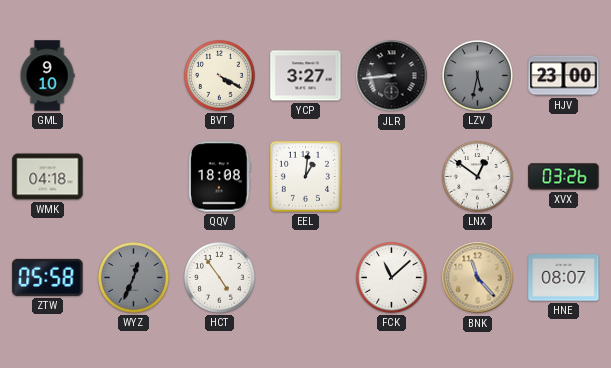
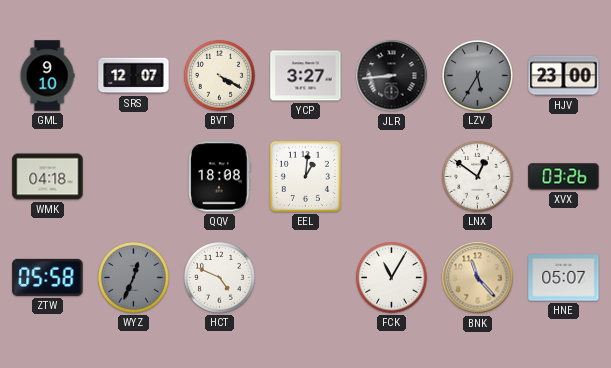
SRS: none -> 12:07
LZV: 5:32 -> 5:35
HCT: 4:54 -> 4:49
FCK: 11:08 -> 11:05
HNE: 08:07 -> 05:07
